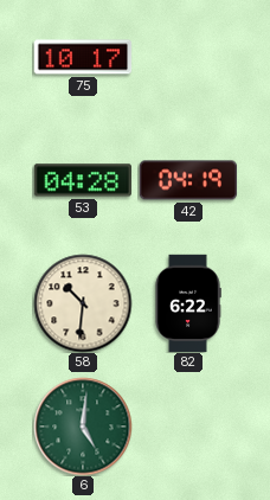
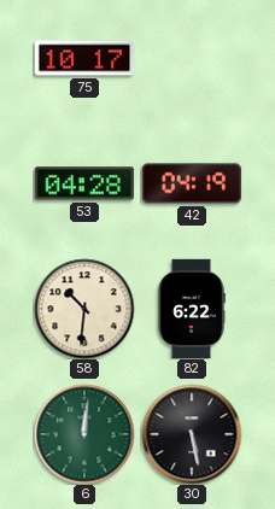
6: 5:01 -> 12:01
30: none -> 5:28
